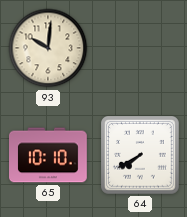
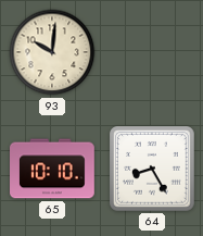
64: 7:40 -> 8:25
